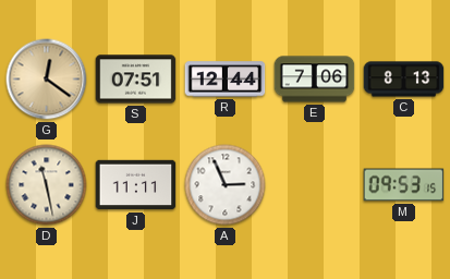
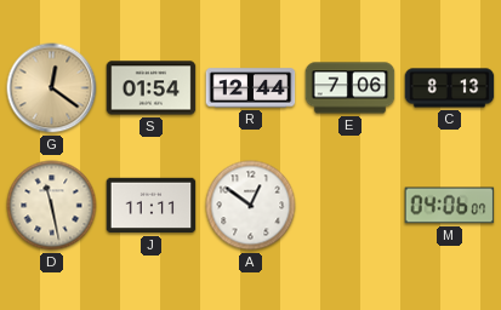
S: 07:51 -> 01:54
A: 2:56 -> 12:51
M: 09:53 -> 04:06
